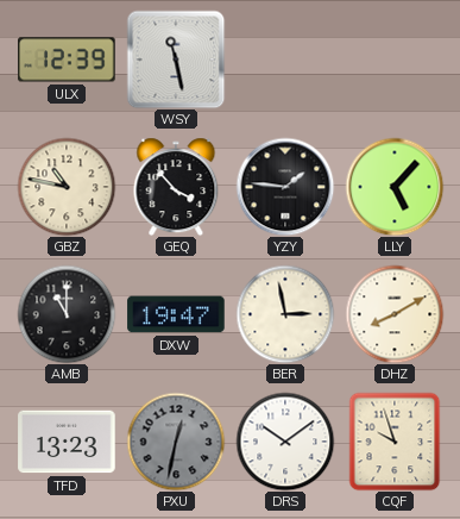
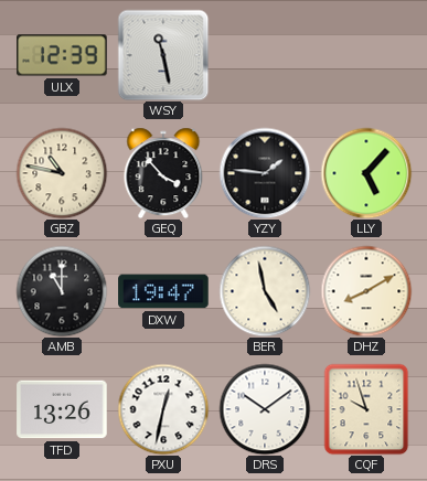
BER: 2:58 -> 4:58
TFD: 13:23 -> 13:26
PXU dial: grey -> white
